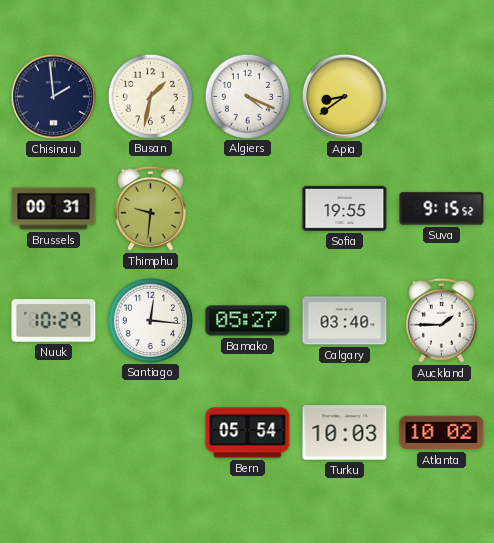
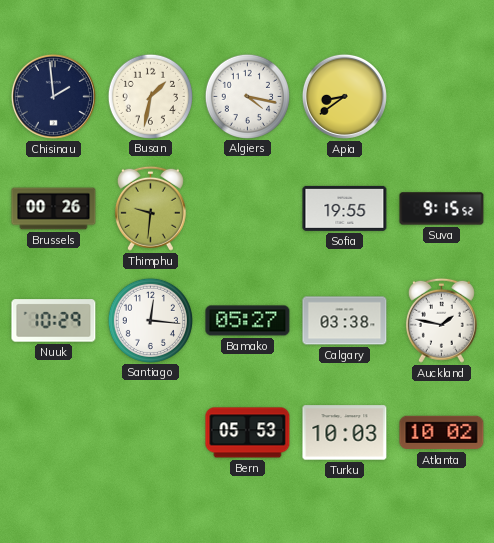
Algiers: 4:19 -> 4:17
Brussels: 00:31 -> 00:26
Calgary: 03:40 -> 03:38
Auckland: 1:45 -> 1:47
Bern: 05:54 -> 05:53
